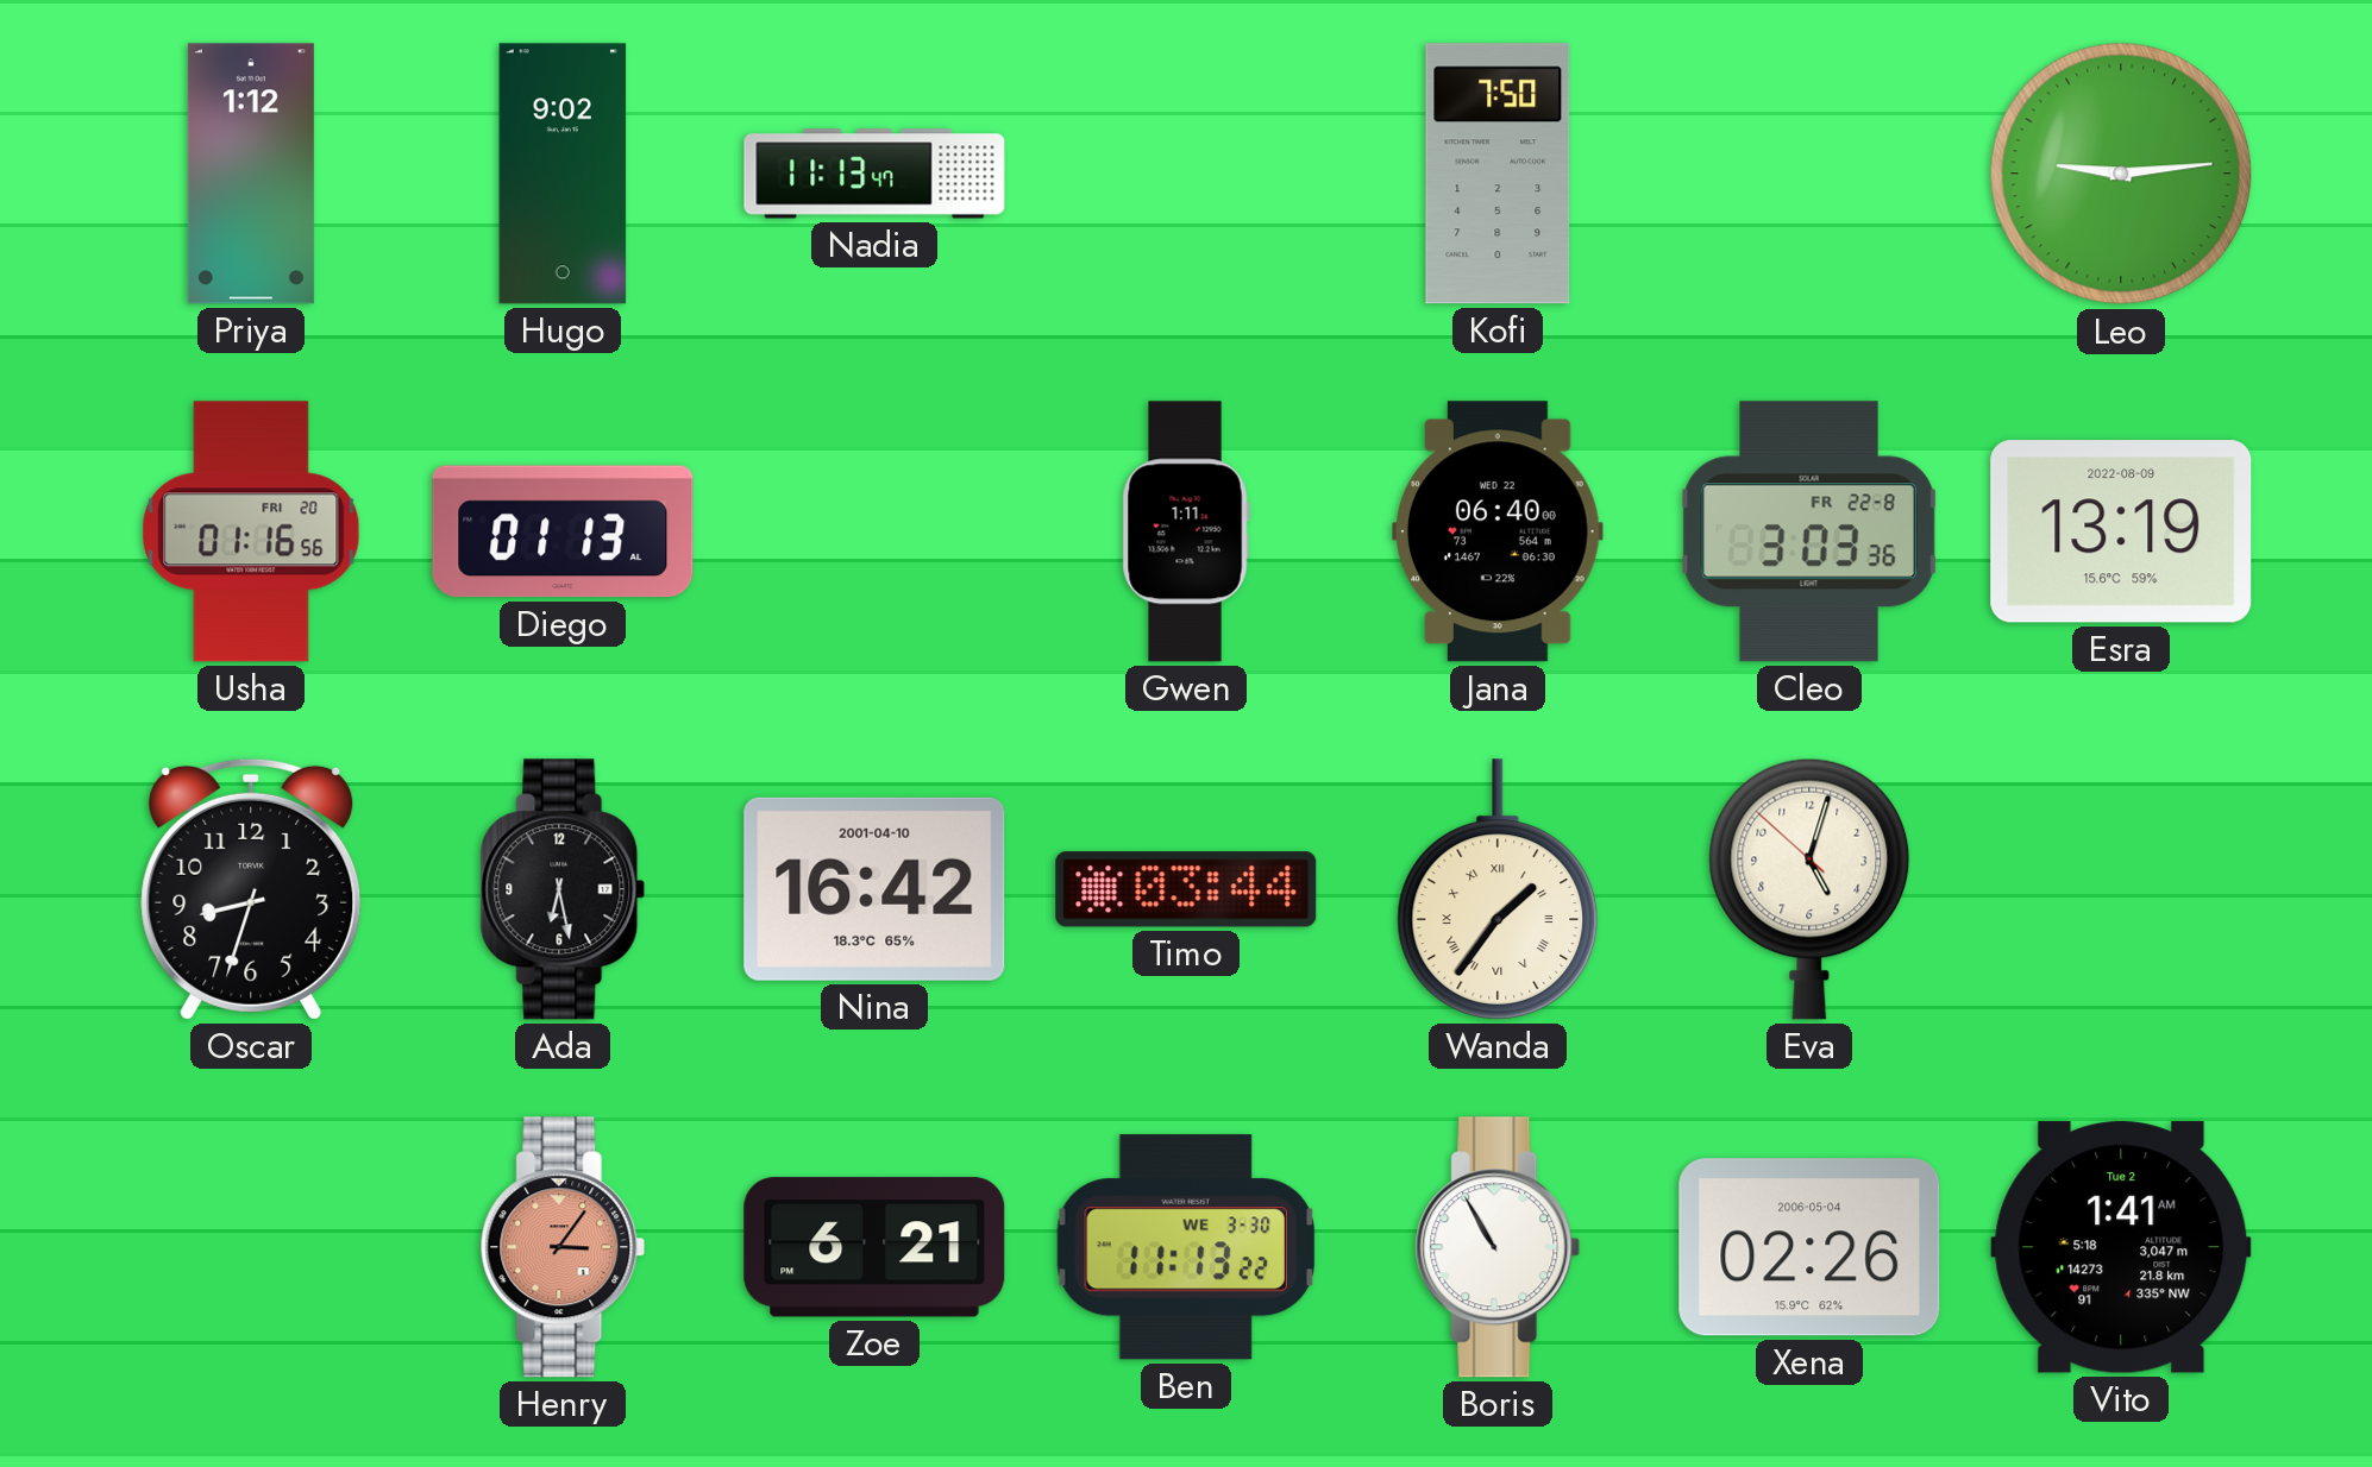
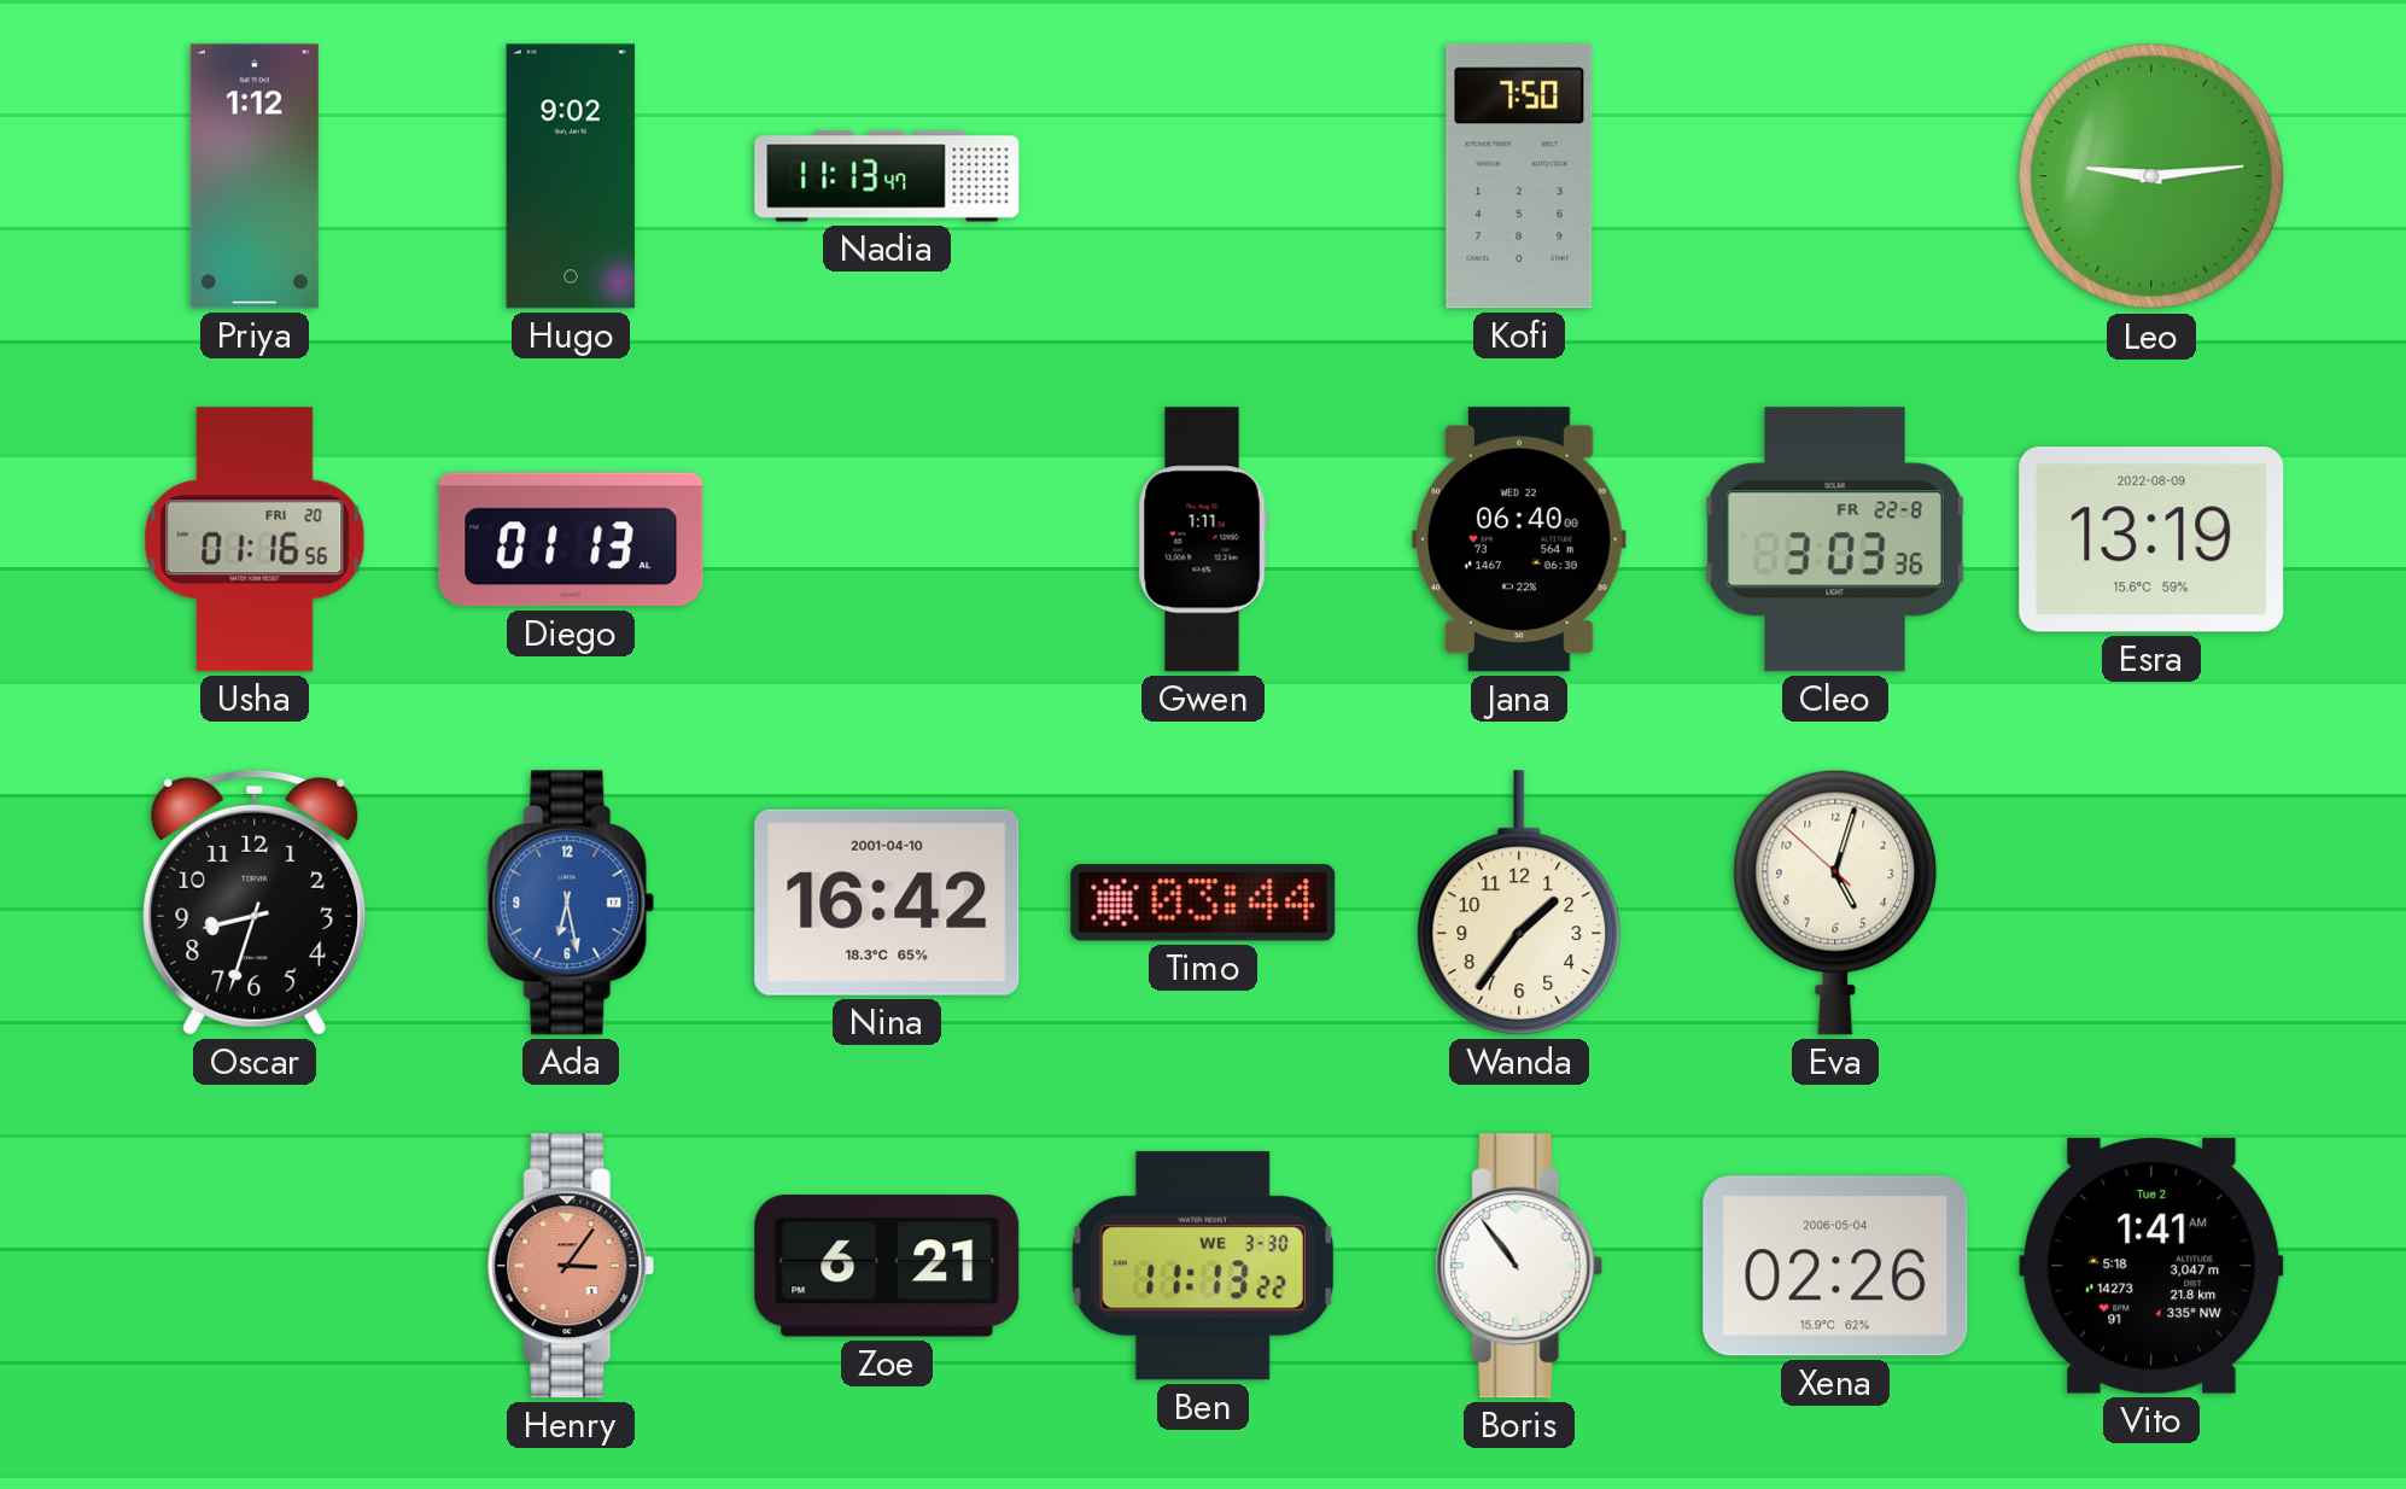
Ada dial: black -> blue
Wanda numerals: Roman -> Arabic
Boris: 10:55 -> 10:54
